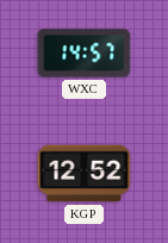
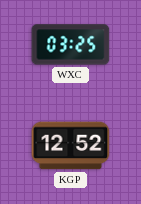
WXC: 14:57 -> 03:25
